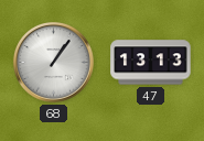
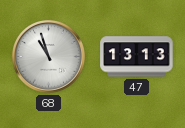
68: 1:06 -> 10:57
